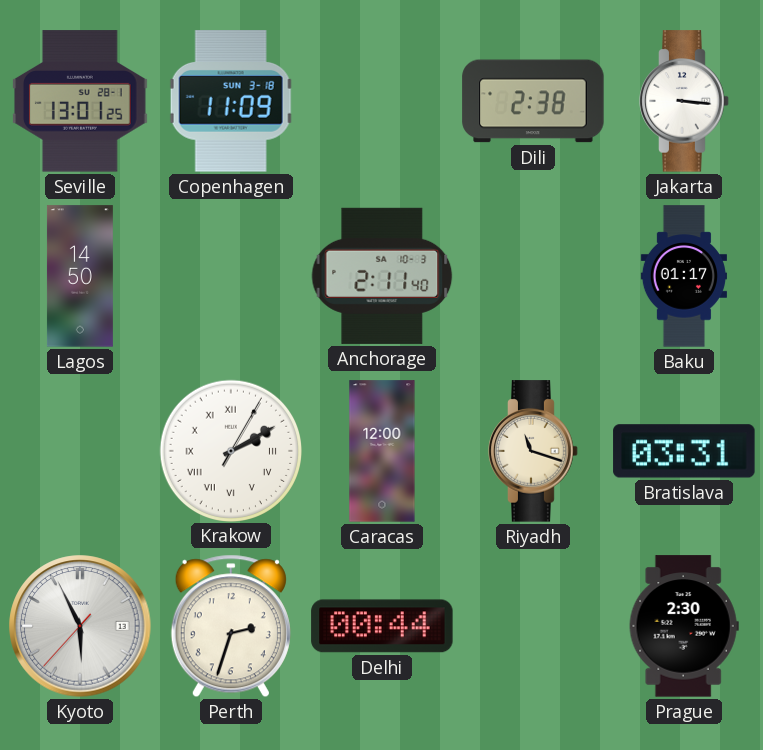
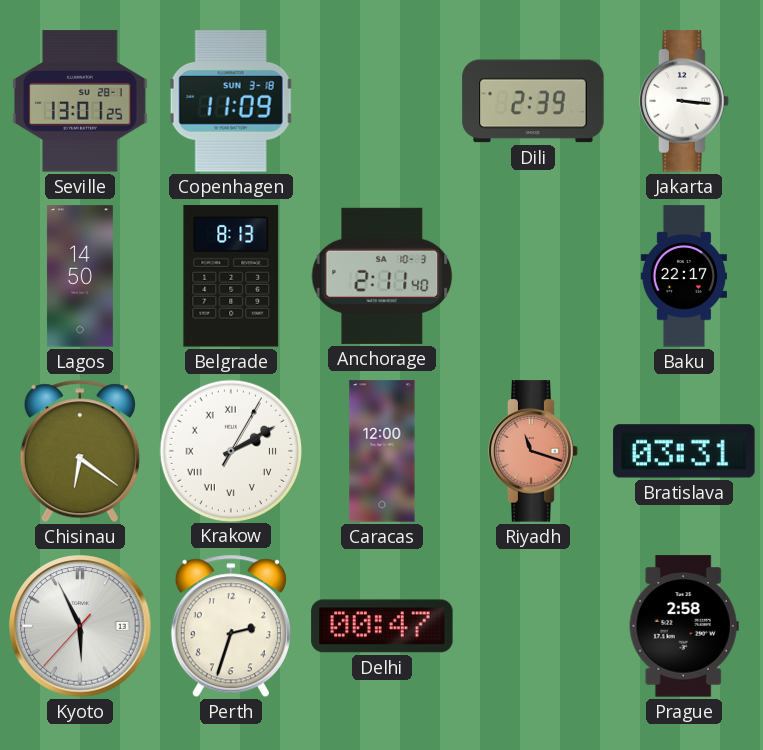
Dili: 2:38 -> 2:39
Belgrade: none -> 8:13
Baku: 01:17 -> 22:17
Chisinau: none -> 6:21
Riyadh dial: cream -> salmon
Delhi: 00:44 -> 00:47
Prague: 2:30 -> 2:58
